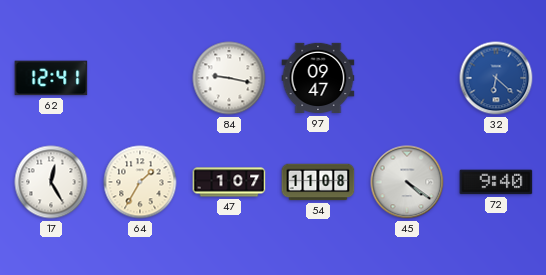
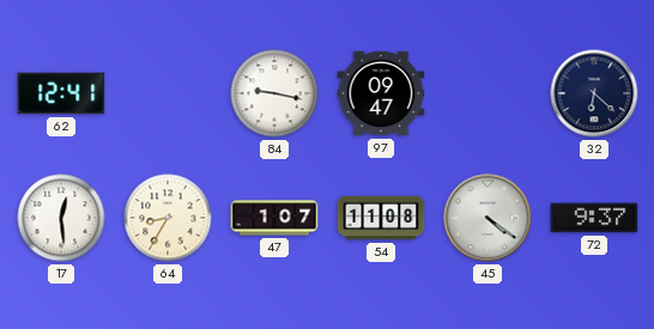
32 dial: blue -> navy
17: 12:25 -> 12:29
64: 1:35 -> 8:35
72: 9:40 -> 9:37
